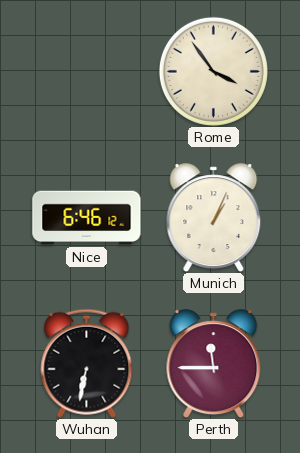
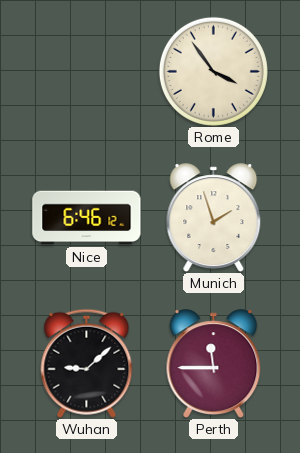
Munich: 1:04 -> 1:57
Wuhan: 6:32 -> 9:08
